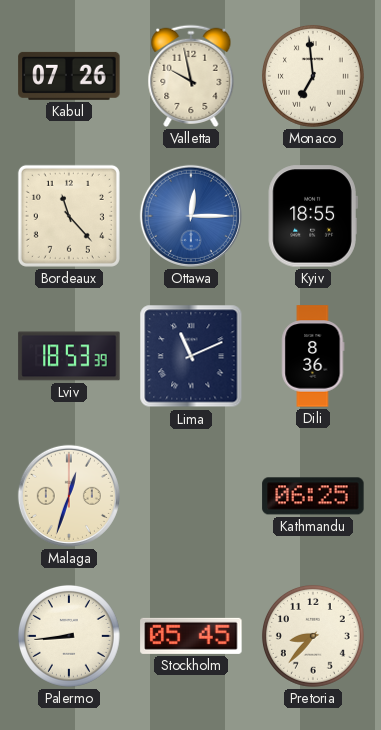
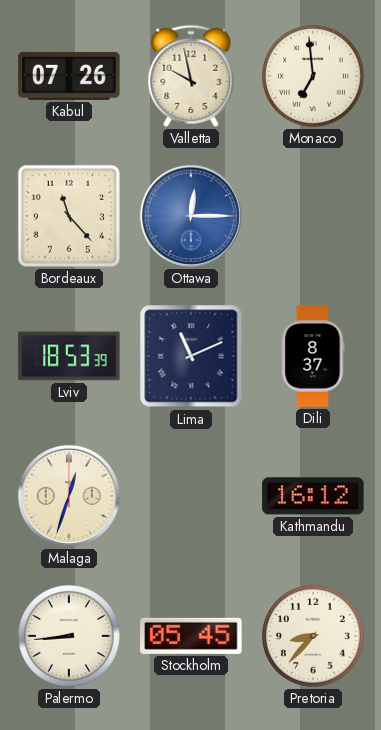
Kyiv: 18:55 -> none
Dili: 8:36 -> 8:37
Kathmandu: 06:25 -> 16:12
